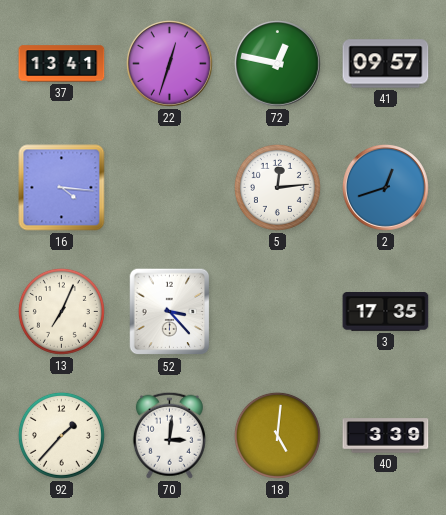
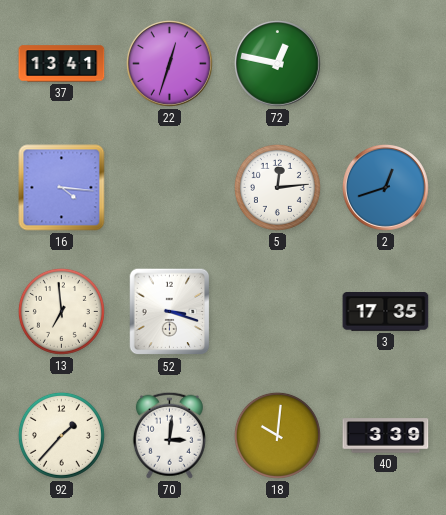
41: 09:57 -> none
13: 7:04 -> 6:59
52: 3:23 -> 3:18
18: 5:01 -> 10:01
